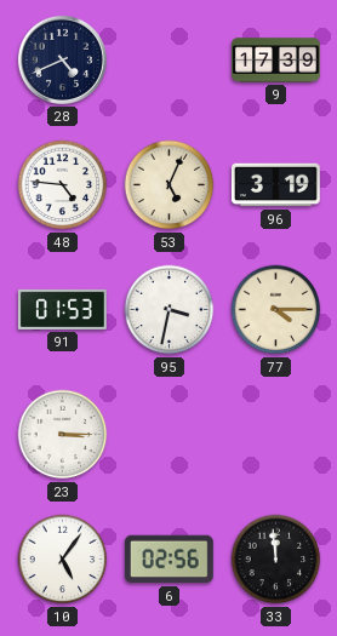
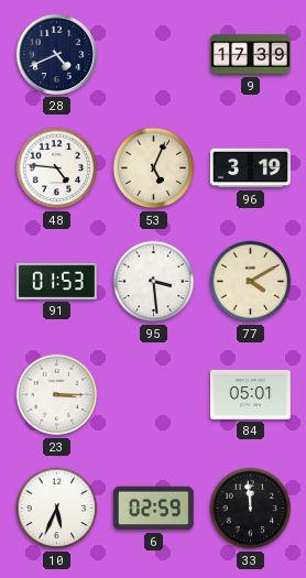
95: 3:32 -> 3:29
77: 4:15 -> 4:10
84: none -> 05:01
10: 5:06 -> 5:34
6: 02:56 -> 02:59
